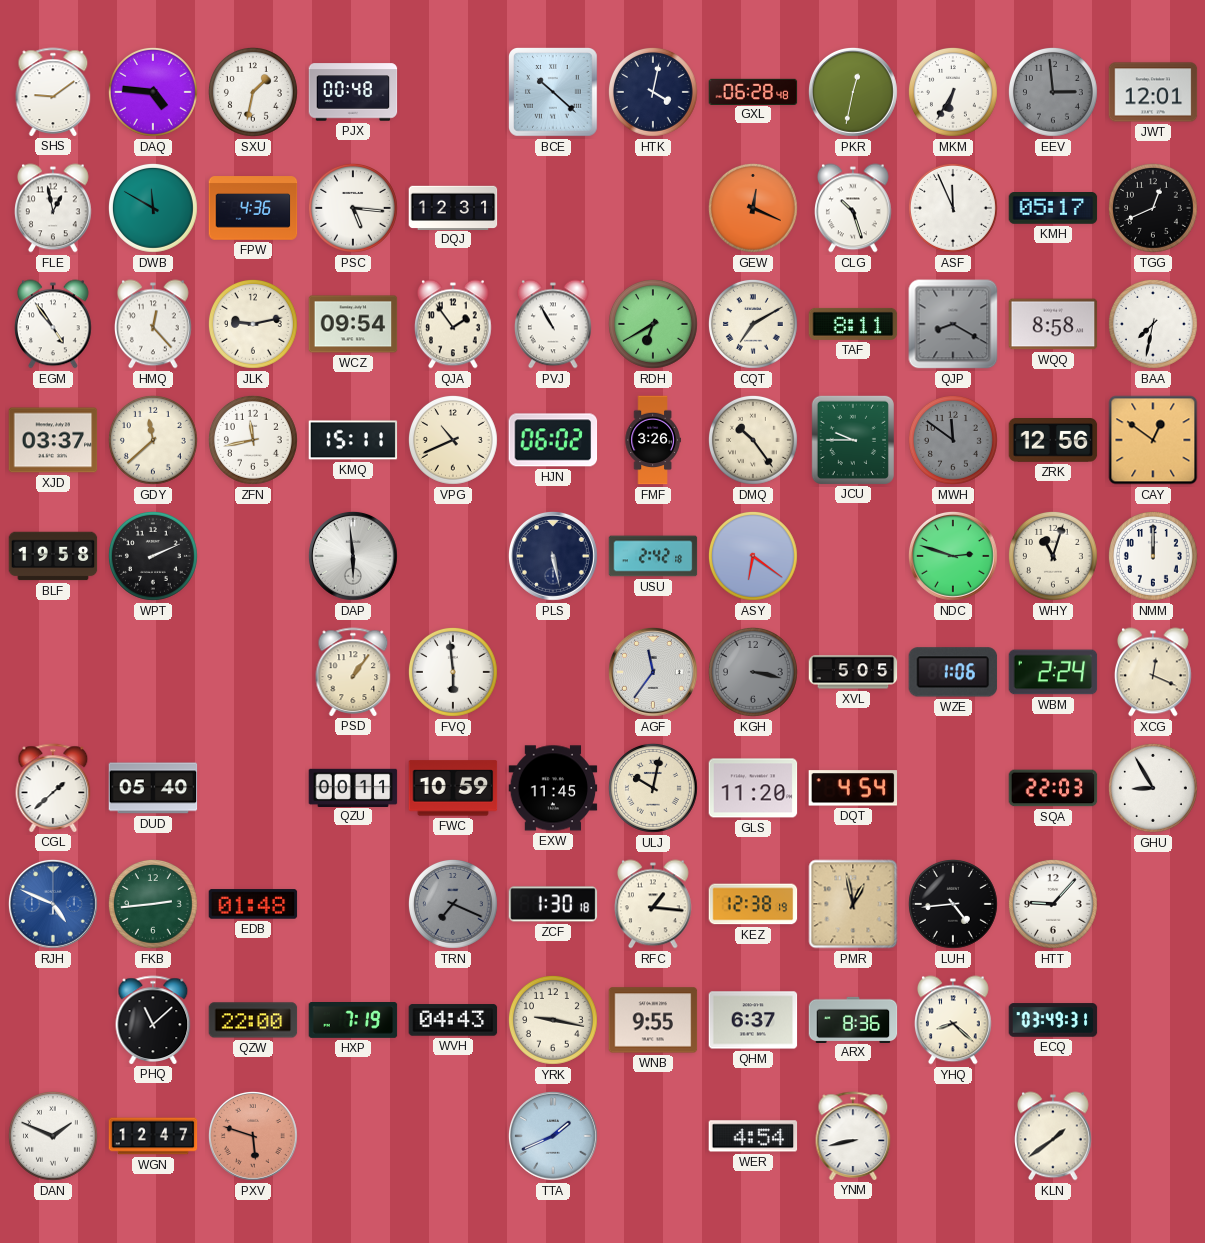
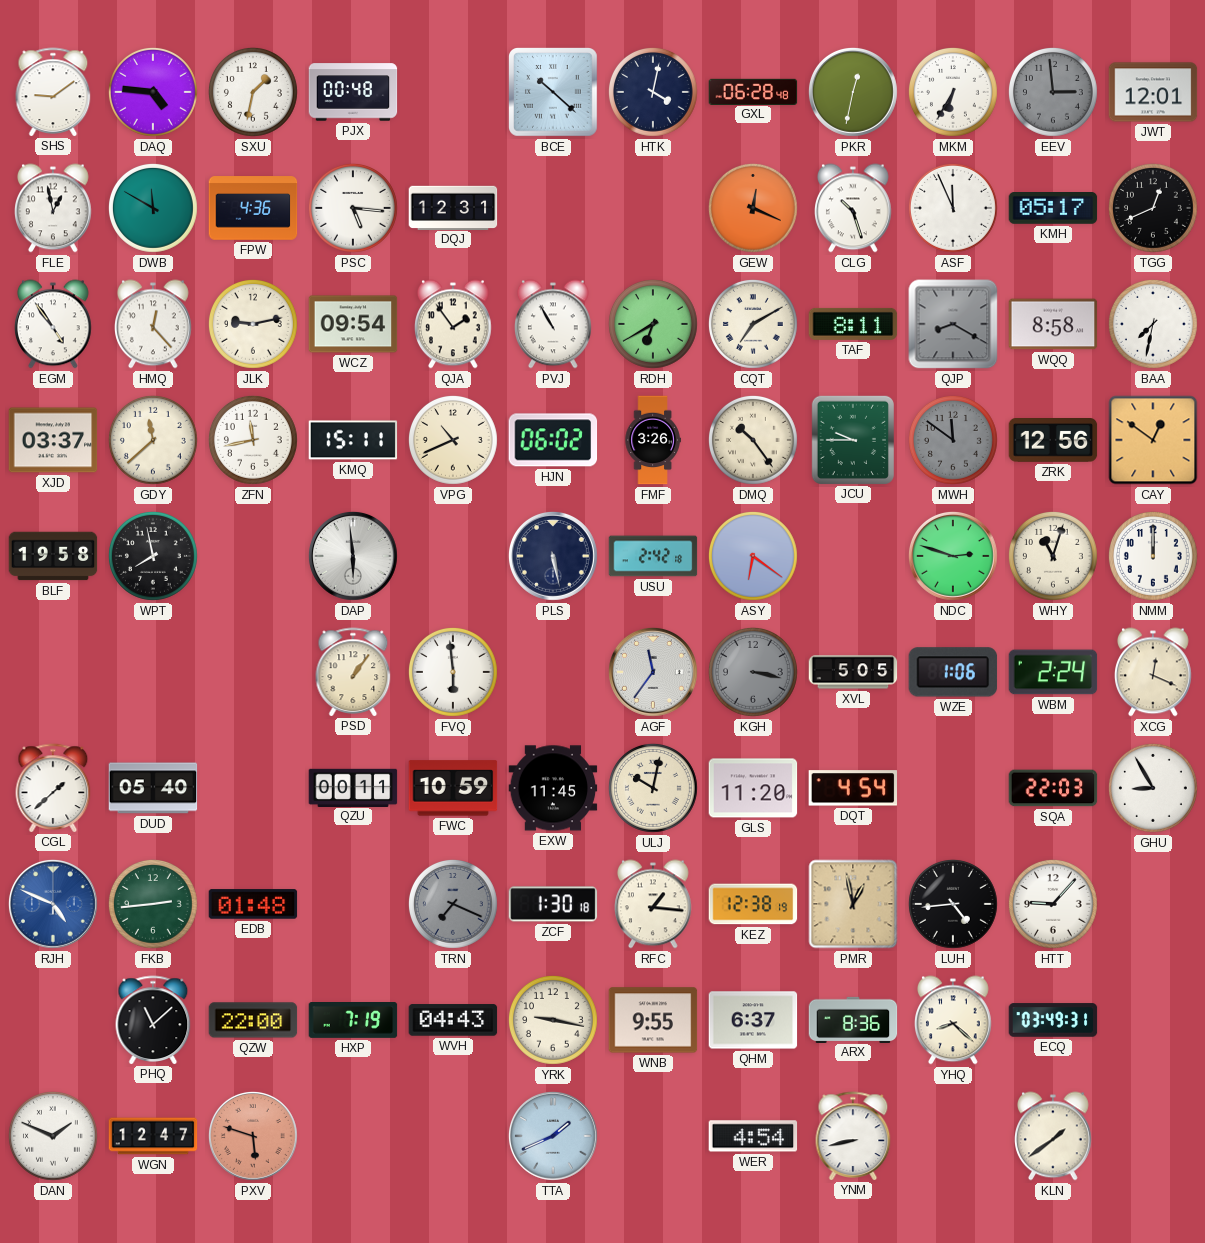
WPT: 2:11 -> 7:58
